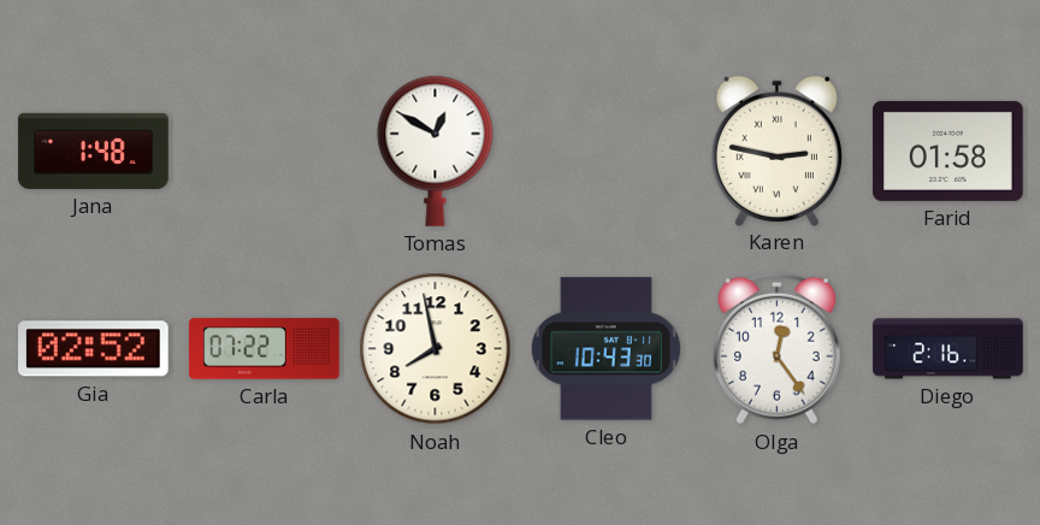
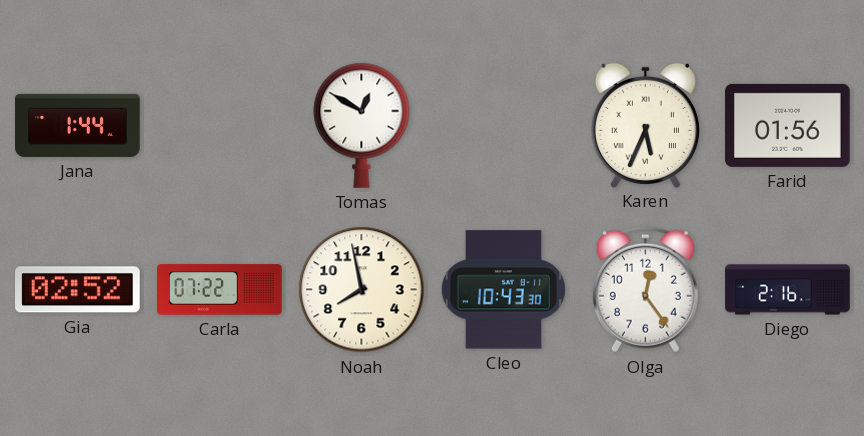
Jana: 1:48 -> 1:44
Karen: 2:47 -> 5:34
Farid: 01:58 -> 01:56
